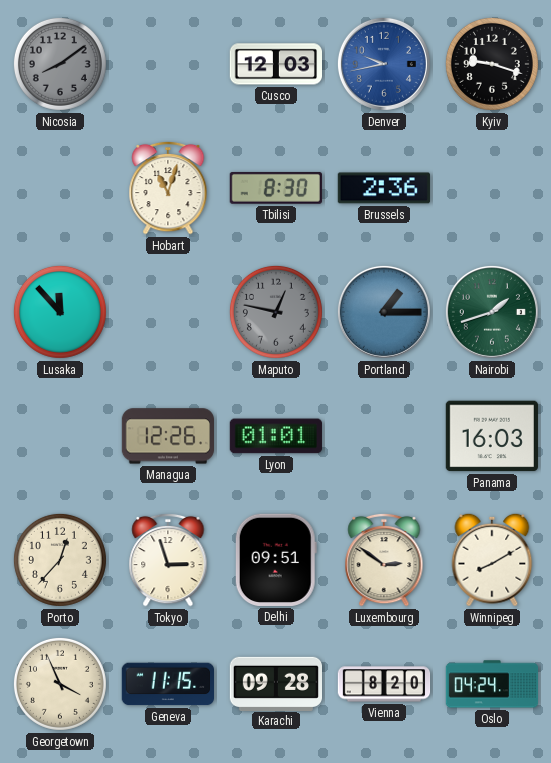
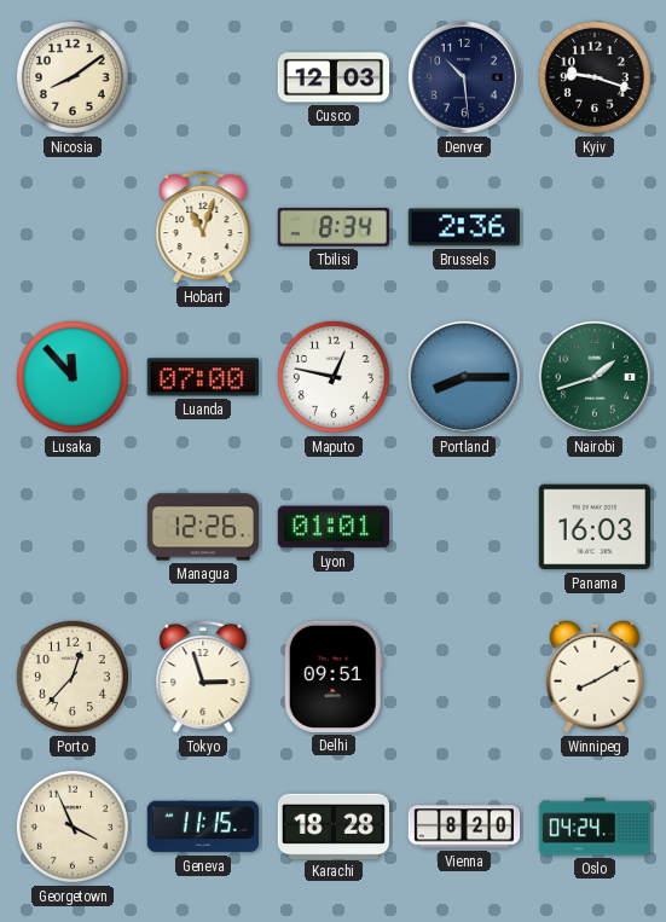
Nicosia dial: grey -> cream
Denver: 9:43 -> 10:29
Denver dial: blue -> navy
Tbilisi: 8:30 -> 8:34
Luanda: none -> 07:00
Maputo dial: grey -> white
Portland: 1:15 -> 8:15
Luxembourg: 2:51 -> none
Karachi: 09:28 -> 18:28
